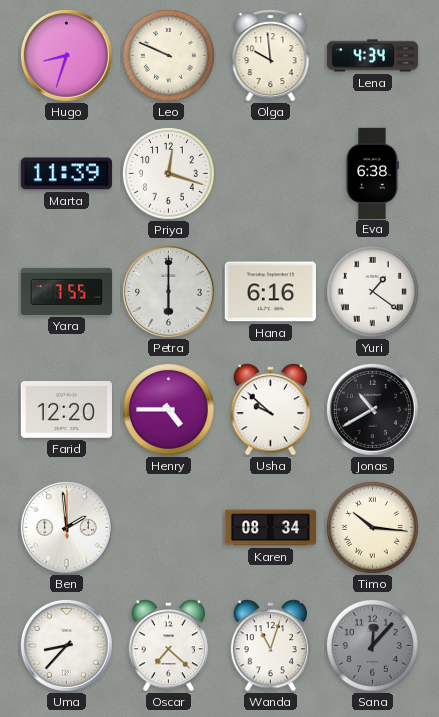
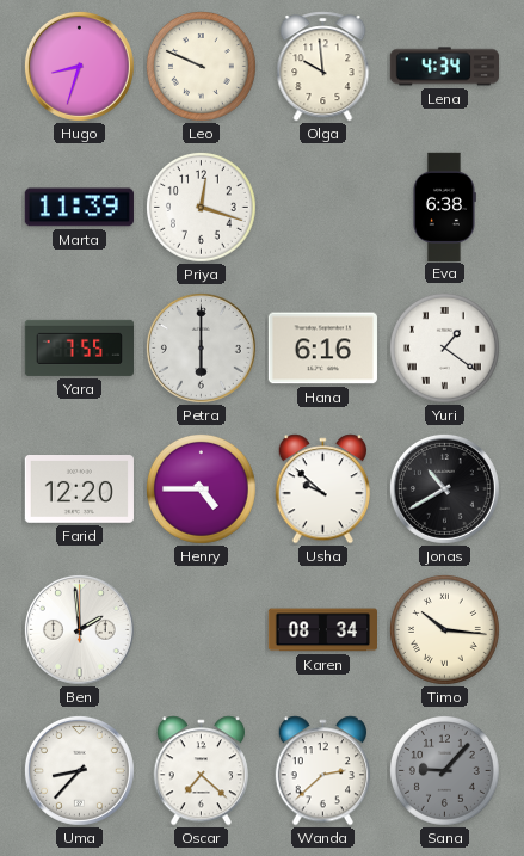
Wanda: 11:03 -> 2:38
Sana: 12:07 -> 9:07
